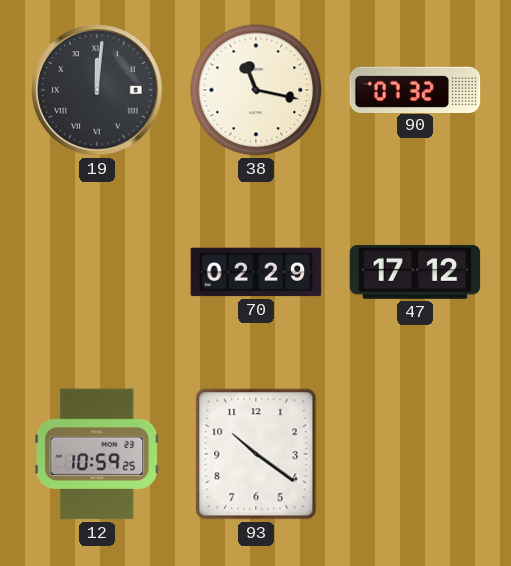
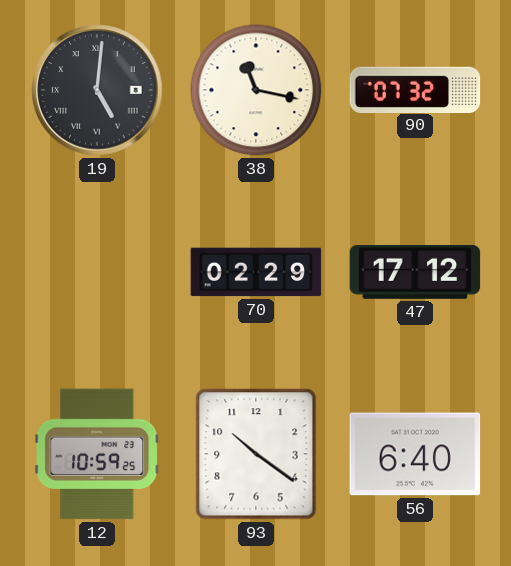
19: 12:01 -> 5:01
56: none -> 6:40
